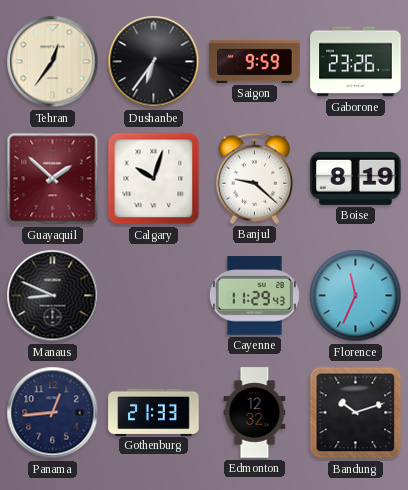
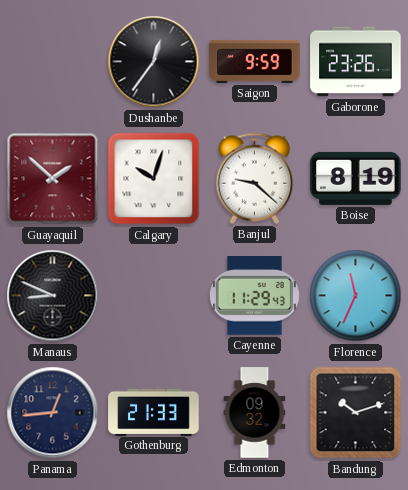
Tehran: 12:36 -> none
Dushanbe: 6:36 -> 12:36
Edmonton: 12:32 -> 09:32
